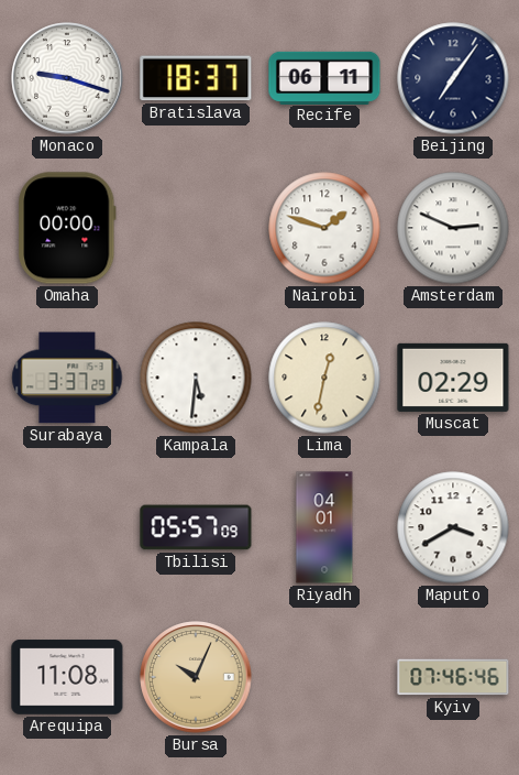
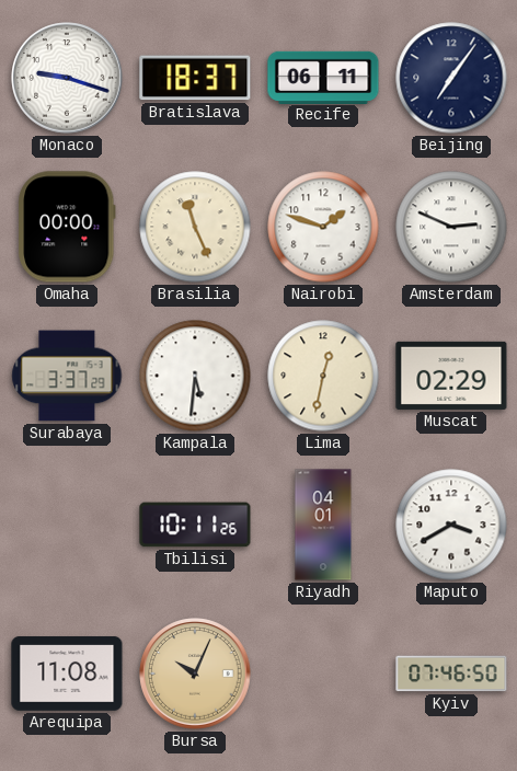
Brasilia: none -> 11:26
Tbilisi: 05:57 -> 10:11
Kyiv: 07:46:46 -> 07:46:50
